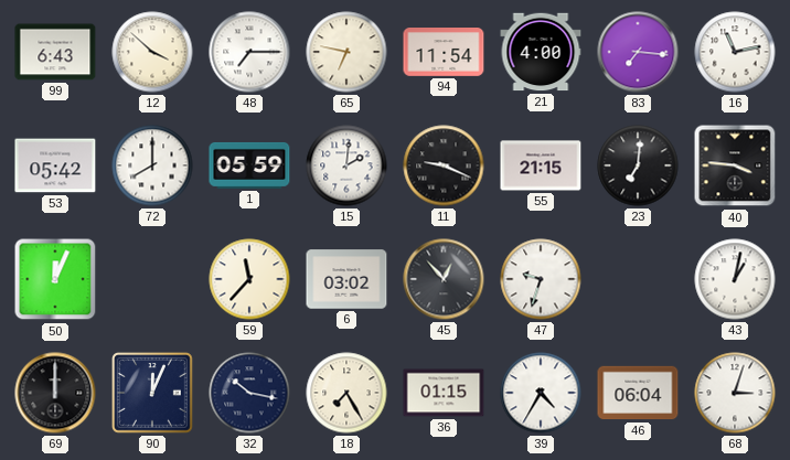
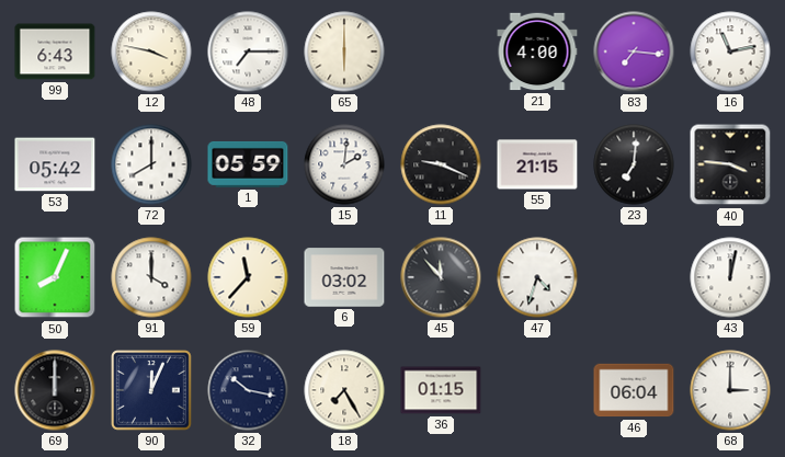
12: 3:52 -> 3:47
65: 6:47 -> 6:00
94: 11:54 -> none
50: 12:04 -> 8:04
91: none -> 4:00
45: 12:53 -> 11:53
47: 9:33 -> 4:33
43: 1:02 -> 12:02
39: 4:35 -> none
68: 3:03 -> 3:00
